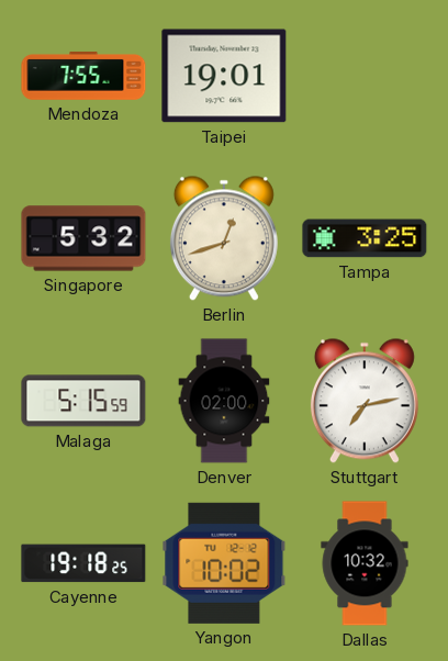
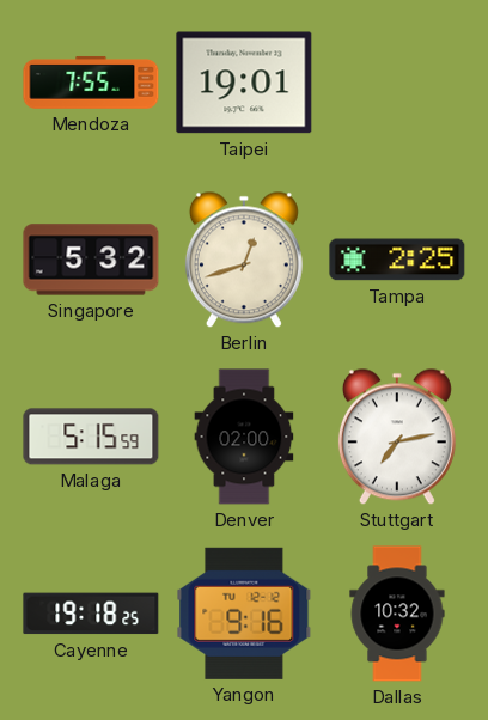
Tampa: 3:25 -> 2:25
Yangon: 10:02 -> 9:16
